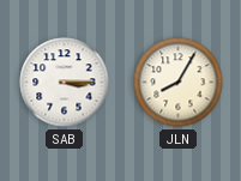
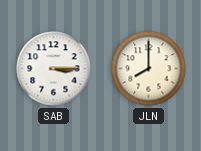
JLN: 8:05 -> 8:00
